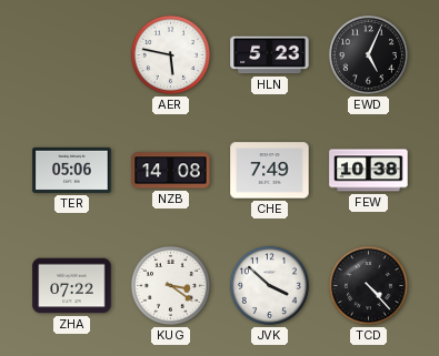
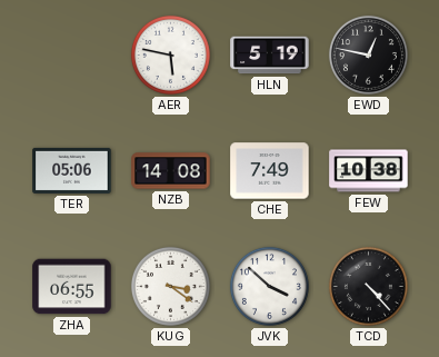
HLN: 5:23 -> 5:19
EWD: 5:04 -> 12:47
ZHA: 07:22 -> 06:55
